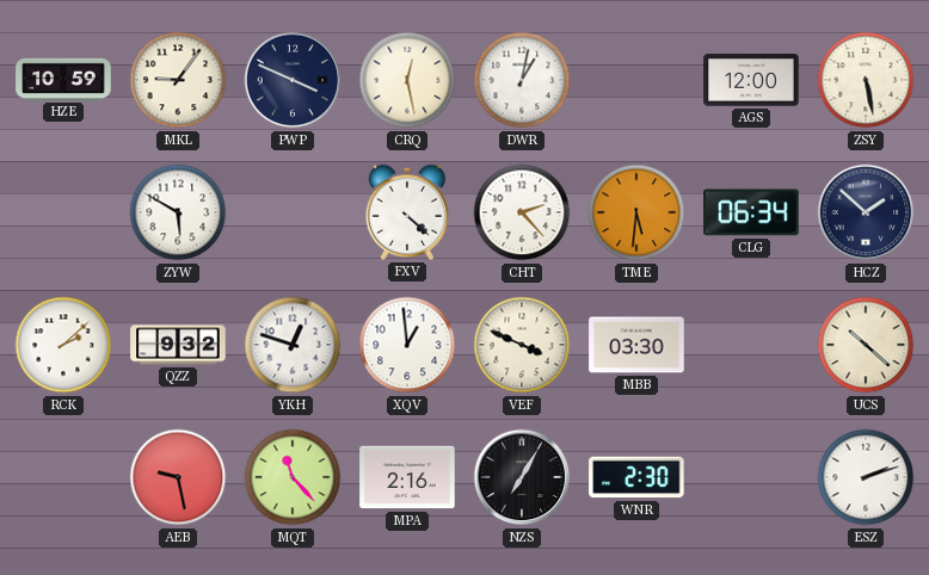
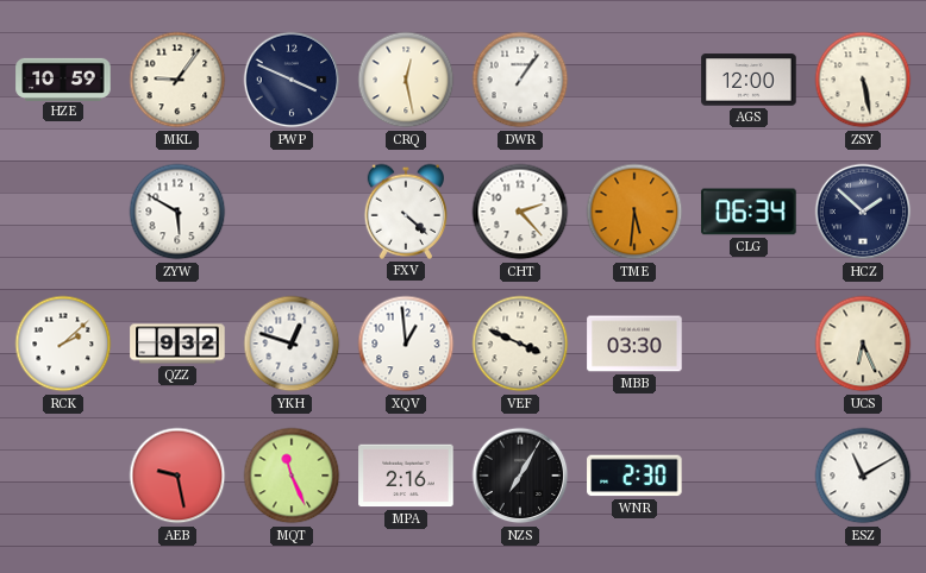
DWR: 1:02 -> 1:06
UCS: 10:22 -> 6:26
MQT: 11:23 -> 11:26
ESZ: 2:12 -> 11:10
